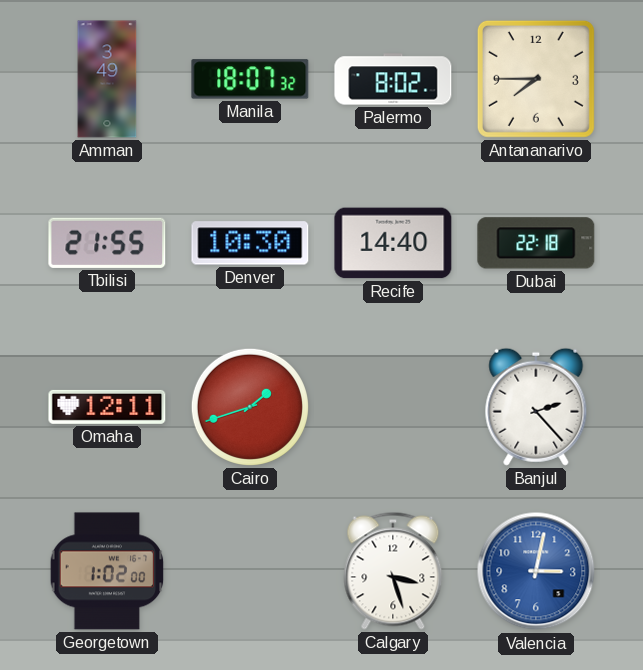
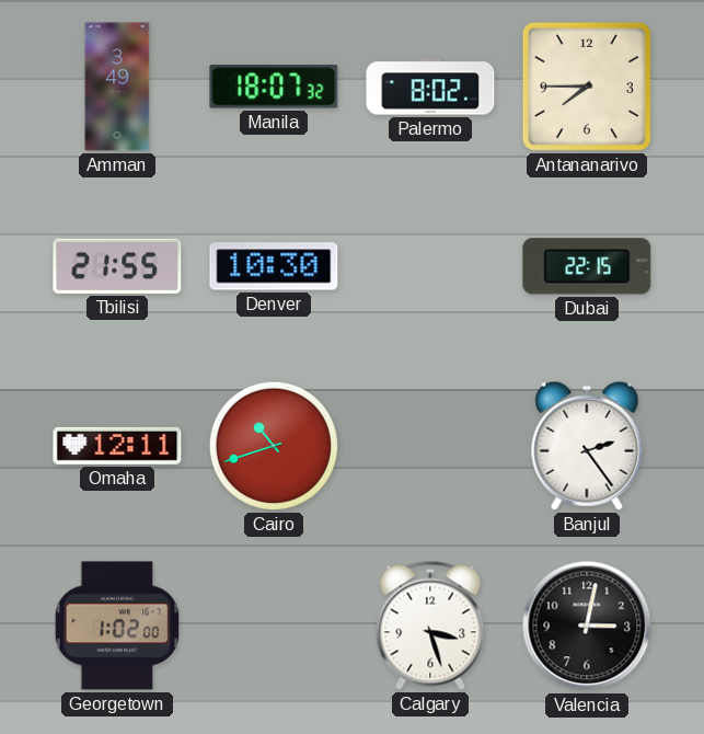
Recife: 14:40 -> none
Dubai: 22:18 -> 22:15
Cairo: 1:42 -> 10:42
Banjul: 2:23 -> 2:24
Valencia dial: blue -> black
